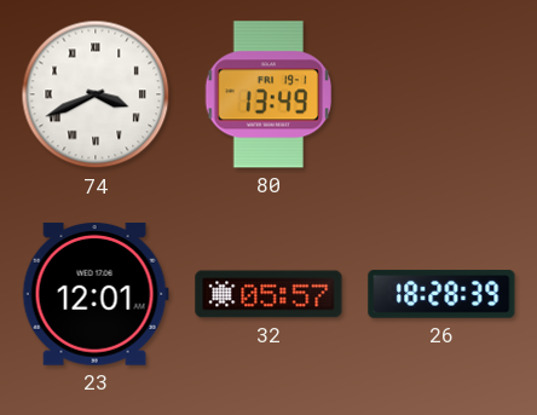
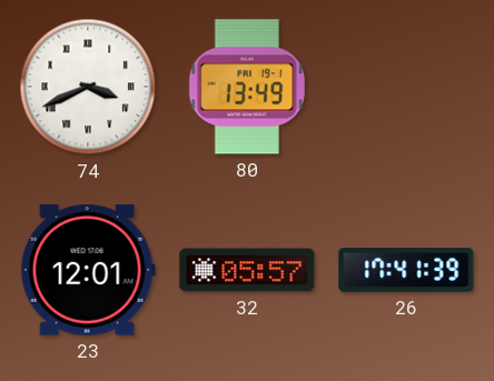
26: 18:28 -> 17:41
